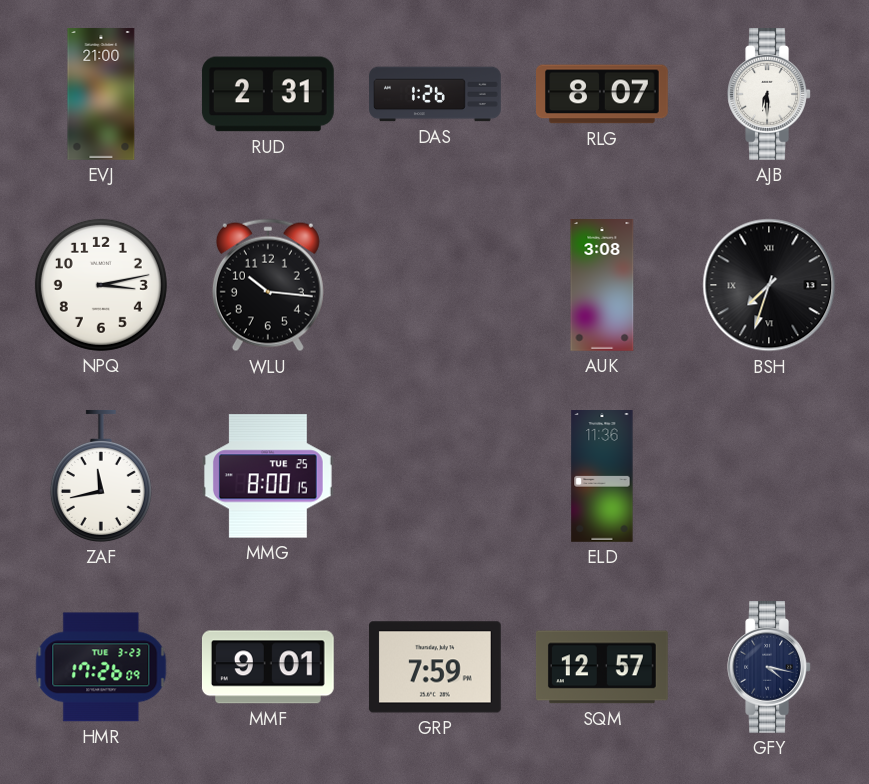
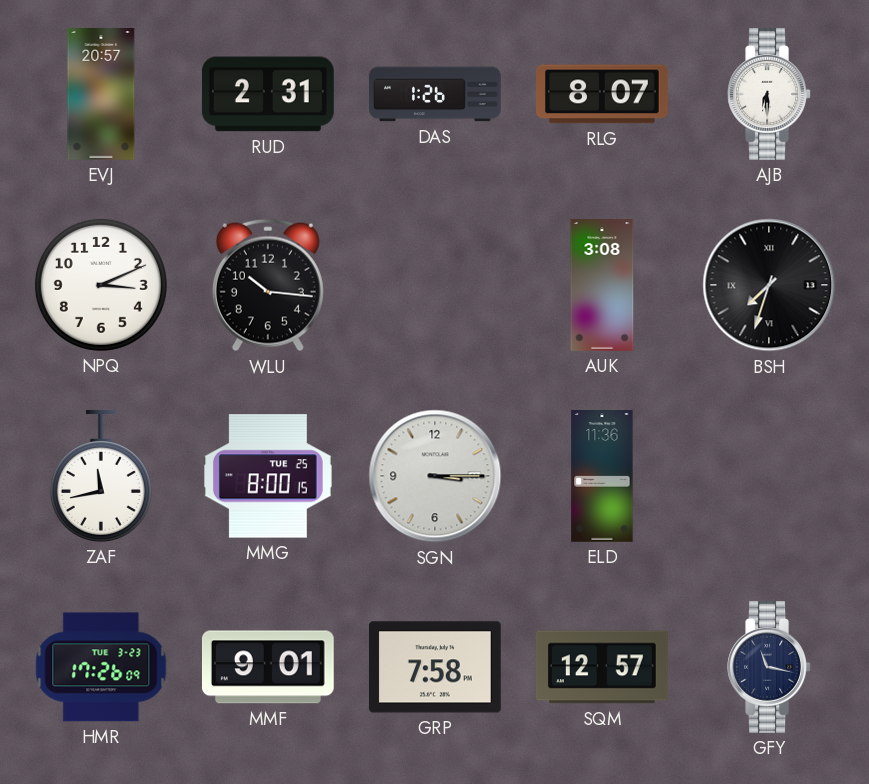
EVJ: 21:00 -> 20:57
NPQ: 3:13 -> 3:11
SGN: none -> 3:15
GRP: 7:59 -> 7:58
GFY: 4:17 -> 11:17
